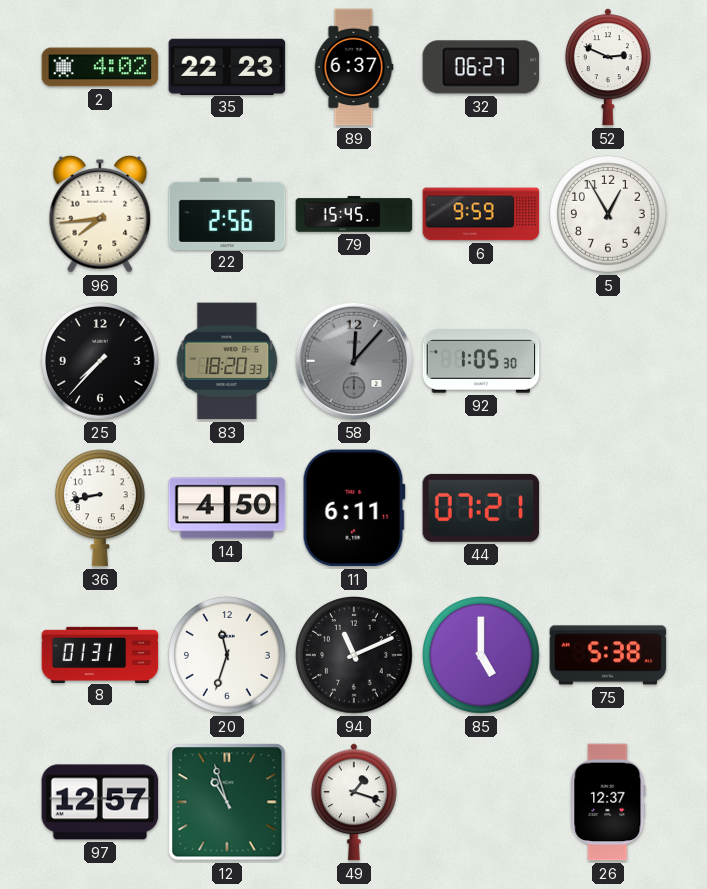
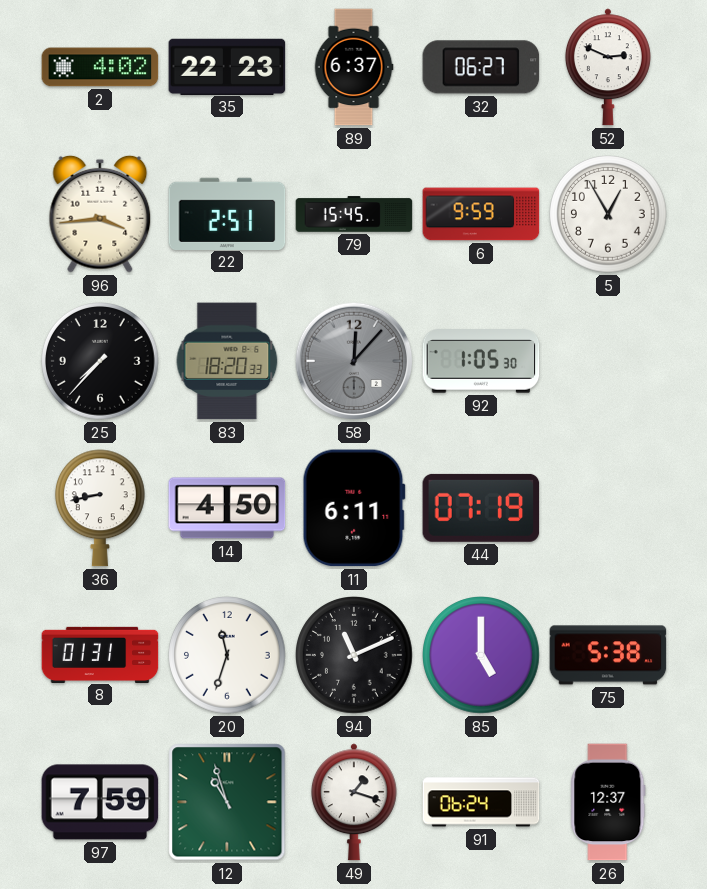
96: 7:44 -> 3:44
22: 2:56 -> 2:51
44: 07:21 -> 07:19
97: 12:57 -> 7:59
91: none -> 06:24
